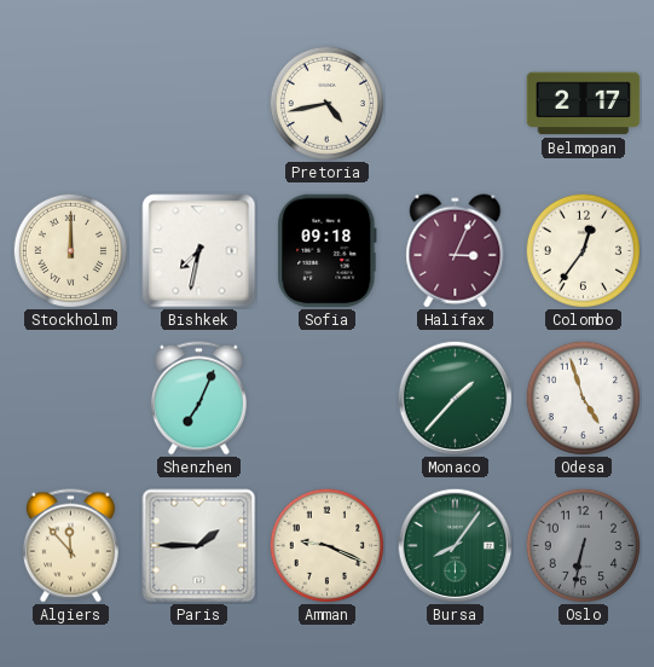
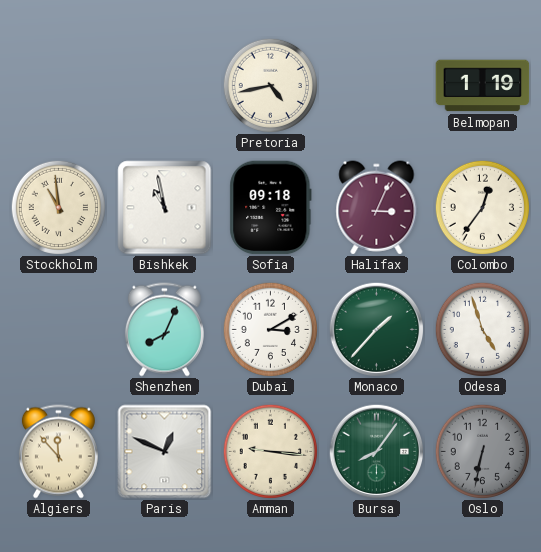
Belmopan: 2:17 -> 1:19
Stockholm: 12:00 -> 10:59
Bishkek: 7:32 -> 10:58
Shenzhen: 7:04 -> 8:04
Dubai: none -> 3:10
Paris: 1:45 -> 12:49
Amman: 9:19 -> 9:16
